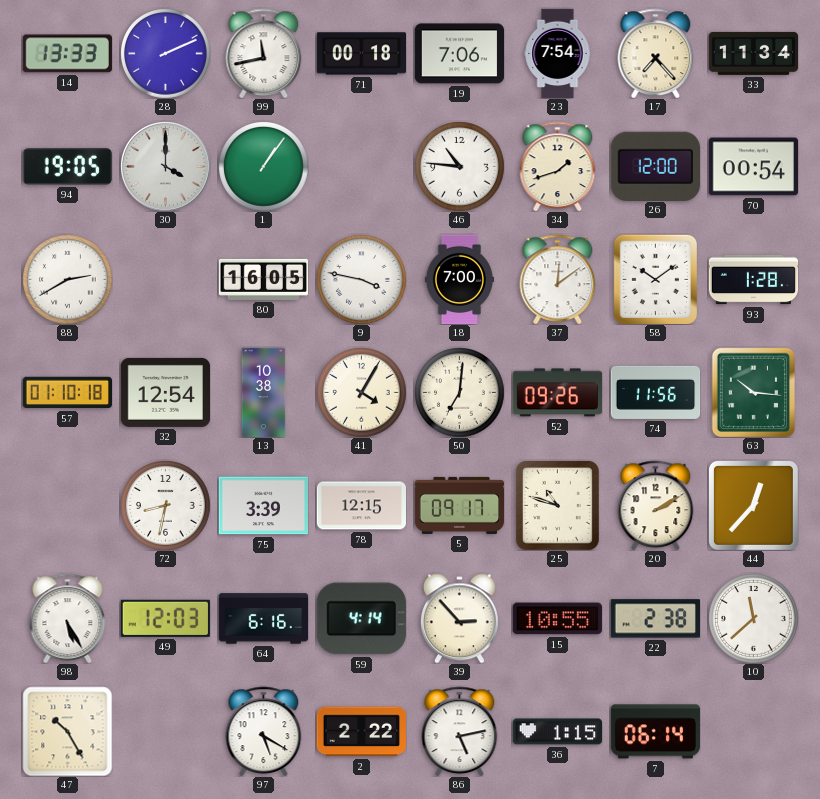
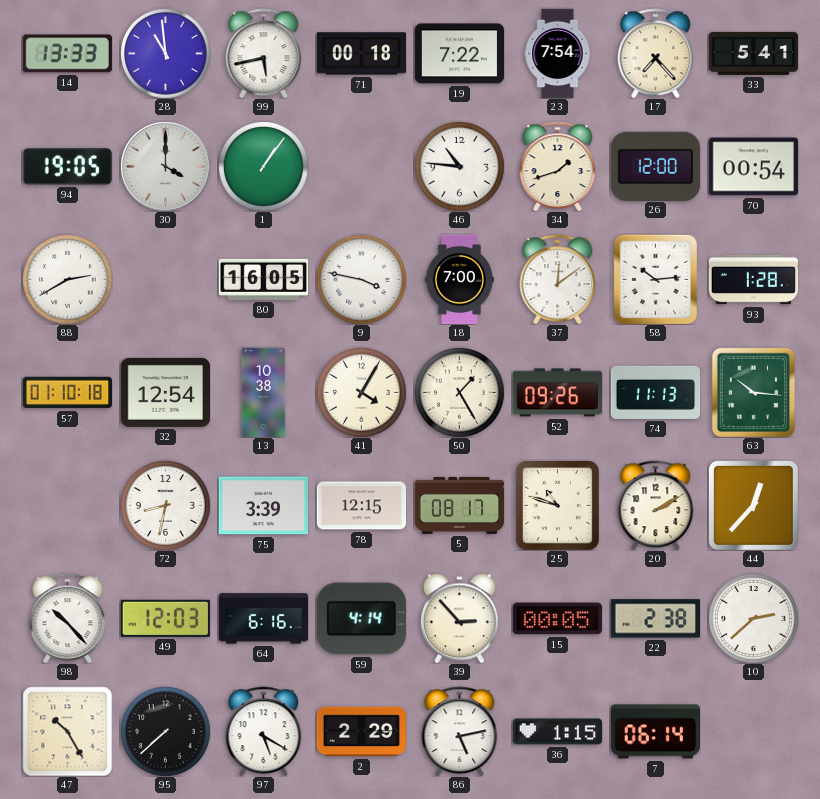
28: 2:11 -> 10:59
99: 11:43 -> 5:43
19: 7:06 -> 7:22
33: 11:34 -> 5:41
58: 10:09 -> 10:14
50: 7:01 -> 1:25
74: 11:56 -> 11:13
5: 09:17 -> 08:17
98: 5:25 -> 10:23
15: 10:55 -> 00:05
10: 11:38 -> 2:38
95: none -> 7:38
2: 2:22 -> 2:29
